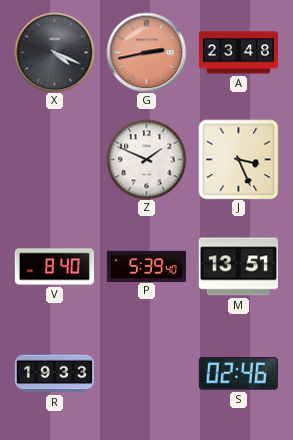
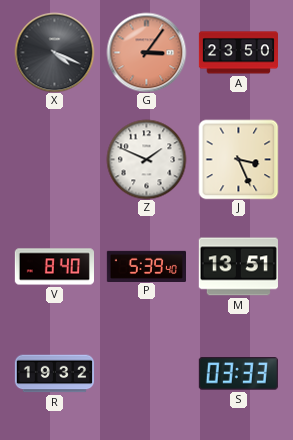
G: 2:43 -> 3:06
A: 23:48 -> 23:50
R: 19:33 -> 19:32
S: 02:46 -> 03:33
